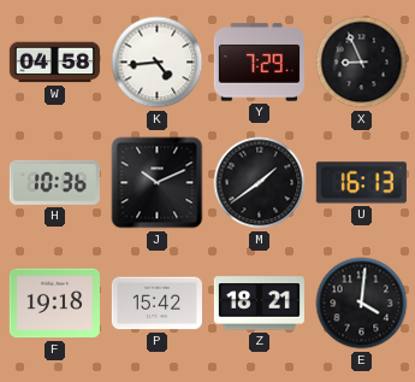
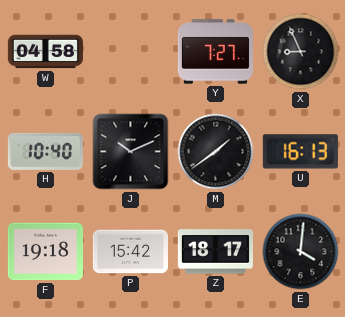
K: 4:44 -> none
Y: 7:29 -> 7:27
H: 10:36 -> 10:40
Z: 18:21 -> 18:17
